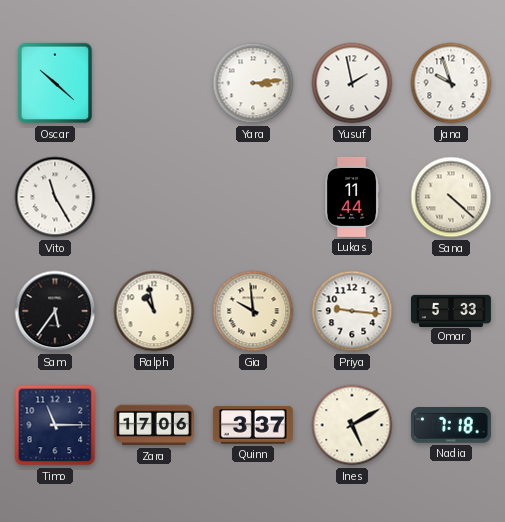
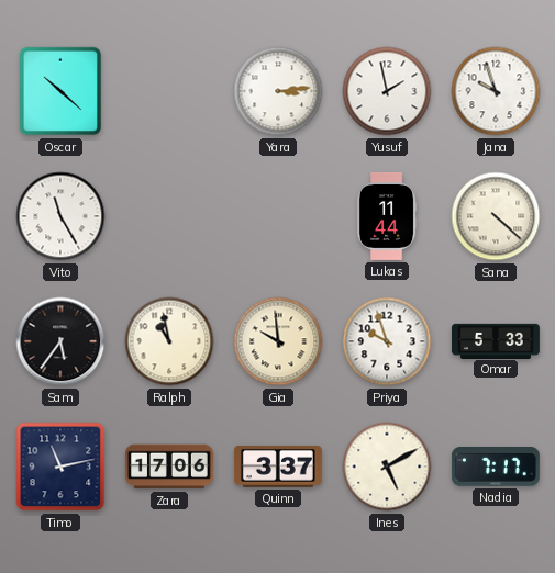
Priya: 9:16 -> 9:57
Timo: 11:15 -> 11:13
Nadia: 7:18 -> 7:17
